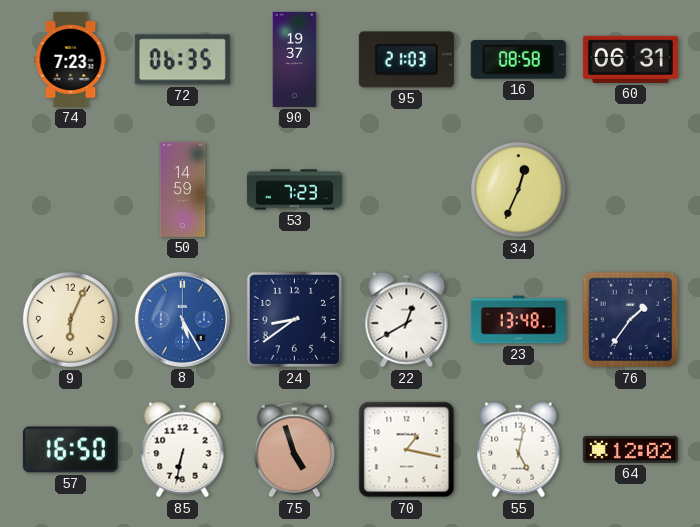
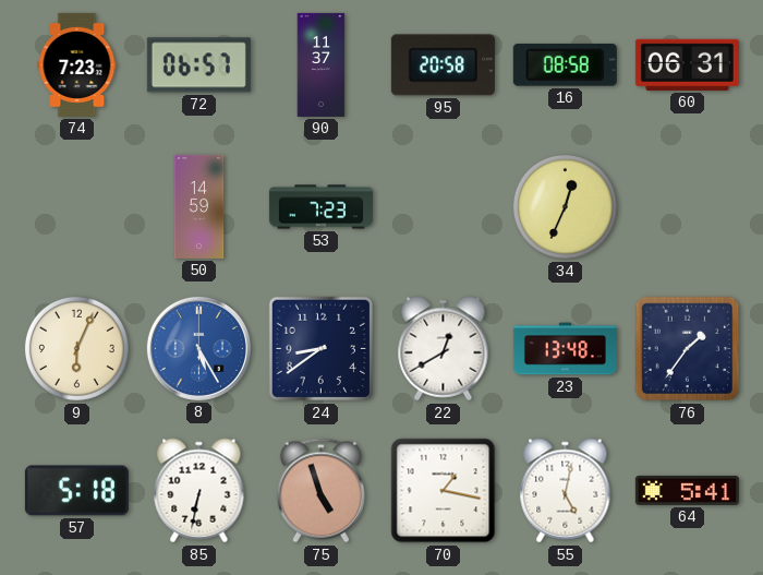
72: 06:35 -> 06:57
90: 19:37 -> 11:37
95: 21:03 -> 20:58
57: 16:50 -> 5:18
64: 12:02 -> 5:41
